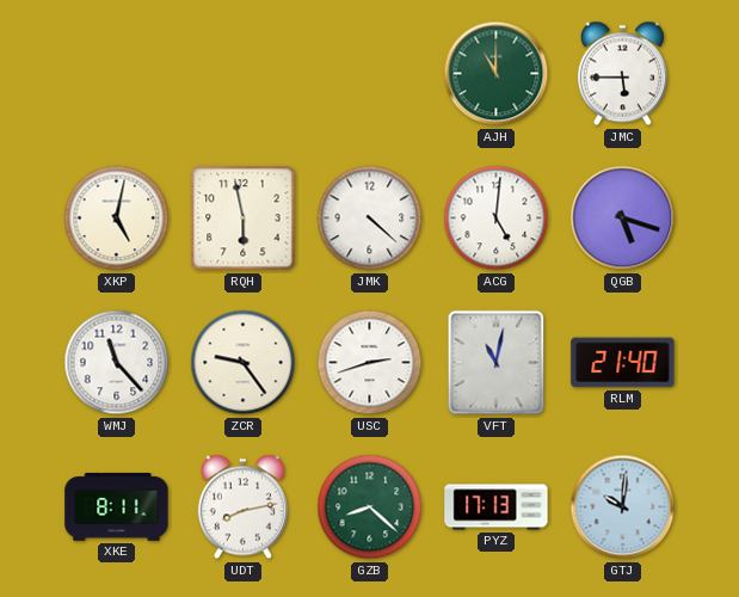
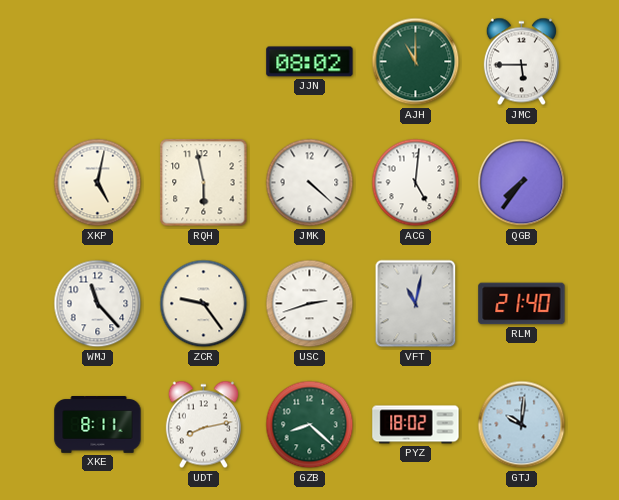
JJN: none -> 08:02
QGB: 5:18 -> 7:36
PYZ: 17:13 -> 18:02
